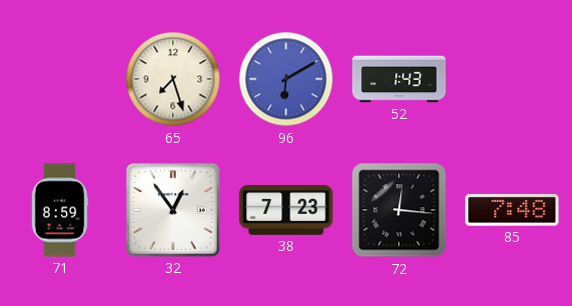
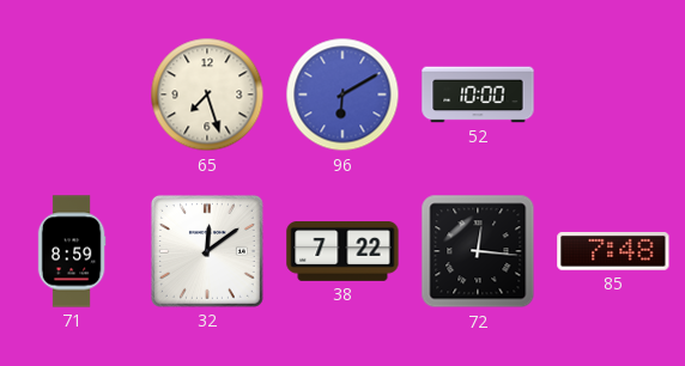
52: 1:43 -> 10:00
32: 12:54 -> 12:09
38: 7:23 -> 7:22
